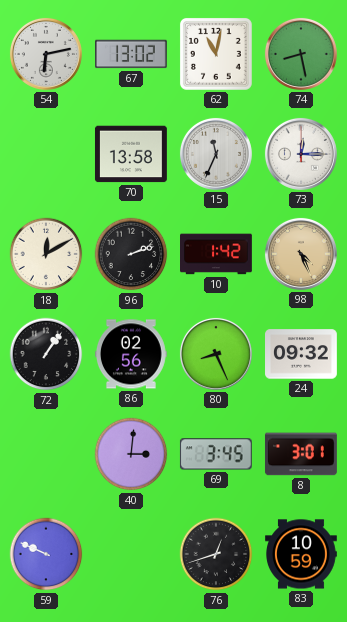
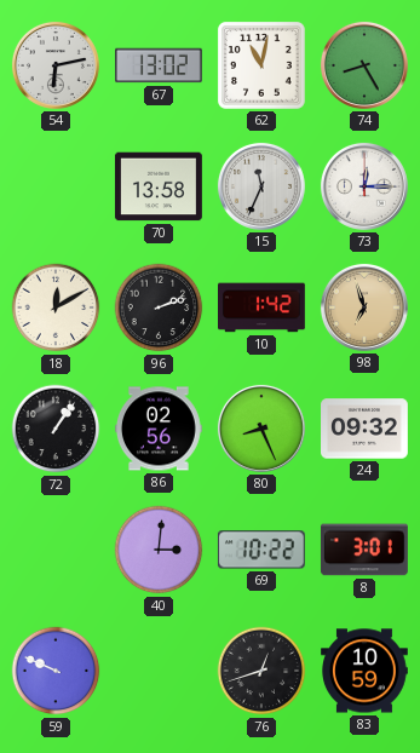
74: 8:28 -> 8:25
98: 4:26 -> 6:57
69: 3:45 -> 10:22
